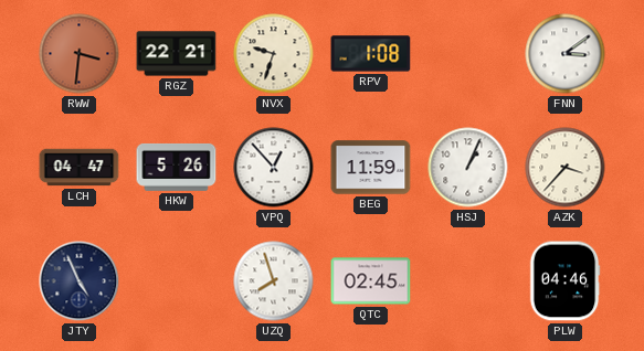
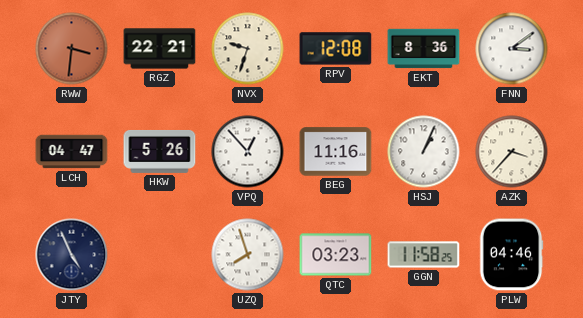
RPV: 1:08 -> 12:08
EKT: none -> 8:36
BEG: 11:59 -> 11:16
QTC: 02:45 -> 03:23
GGN: none -> 11:58
